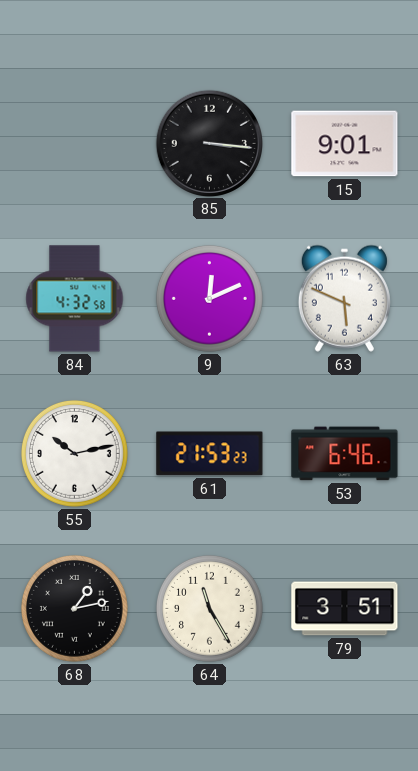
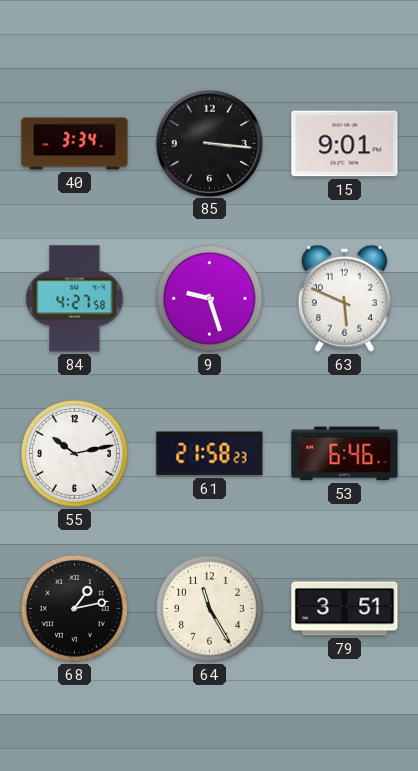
40: none -> 3:34
84: 4:32 -> 4:27
9: 12:11 -> 9:27
61: 21:53 -> 21:58
